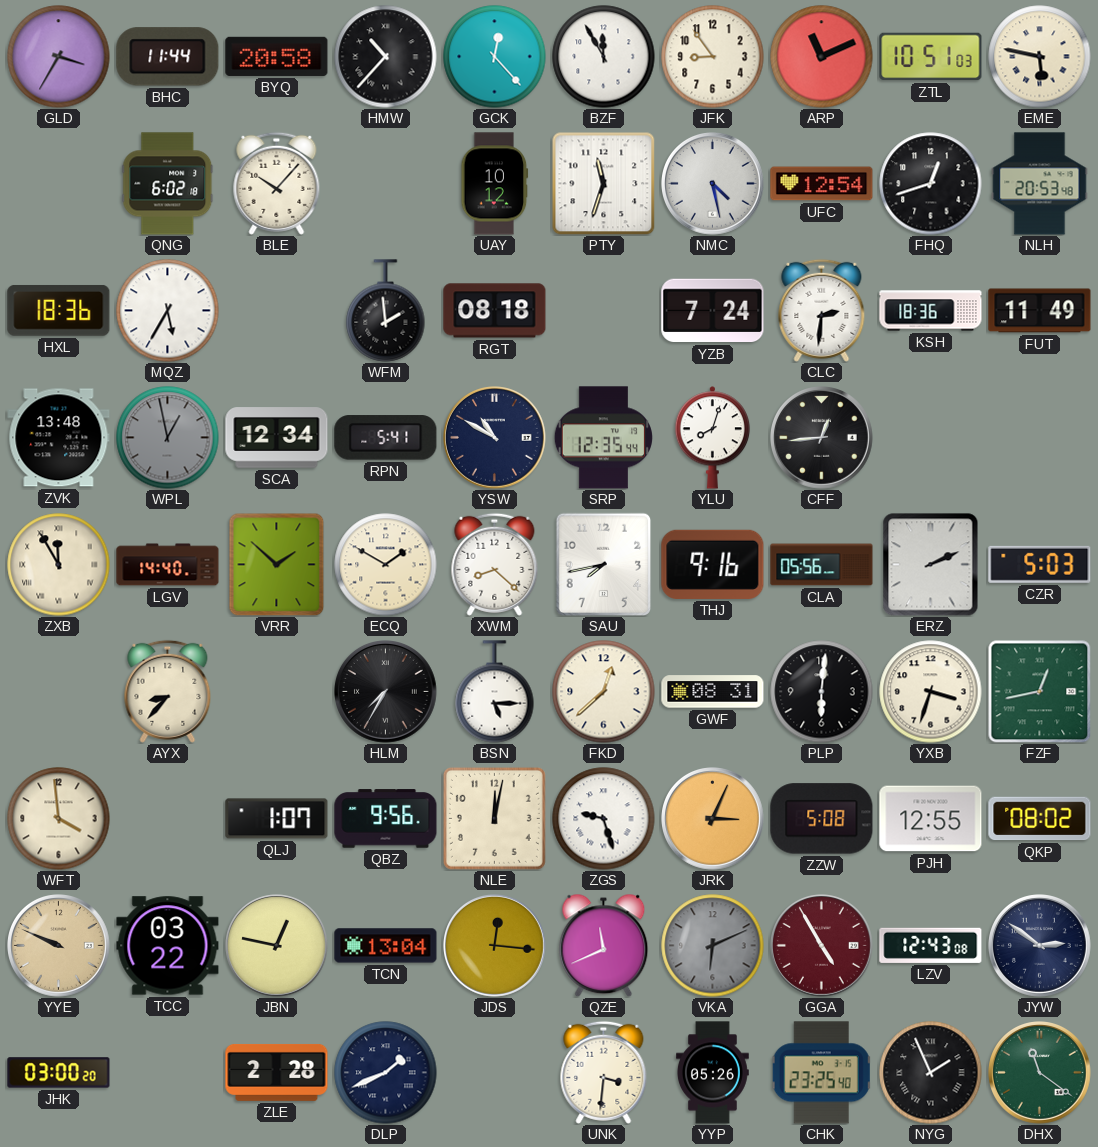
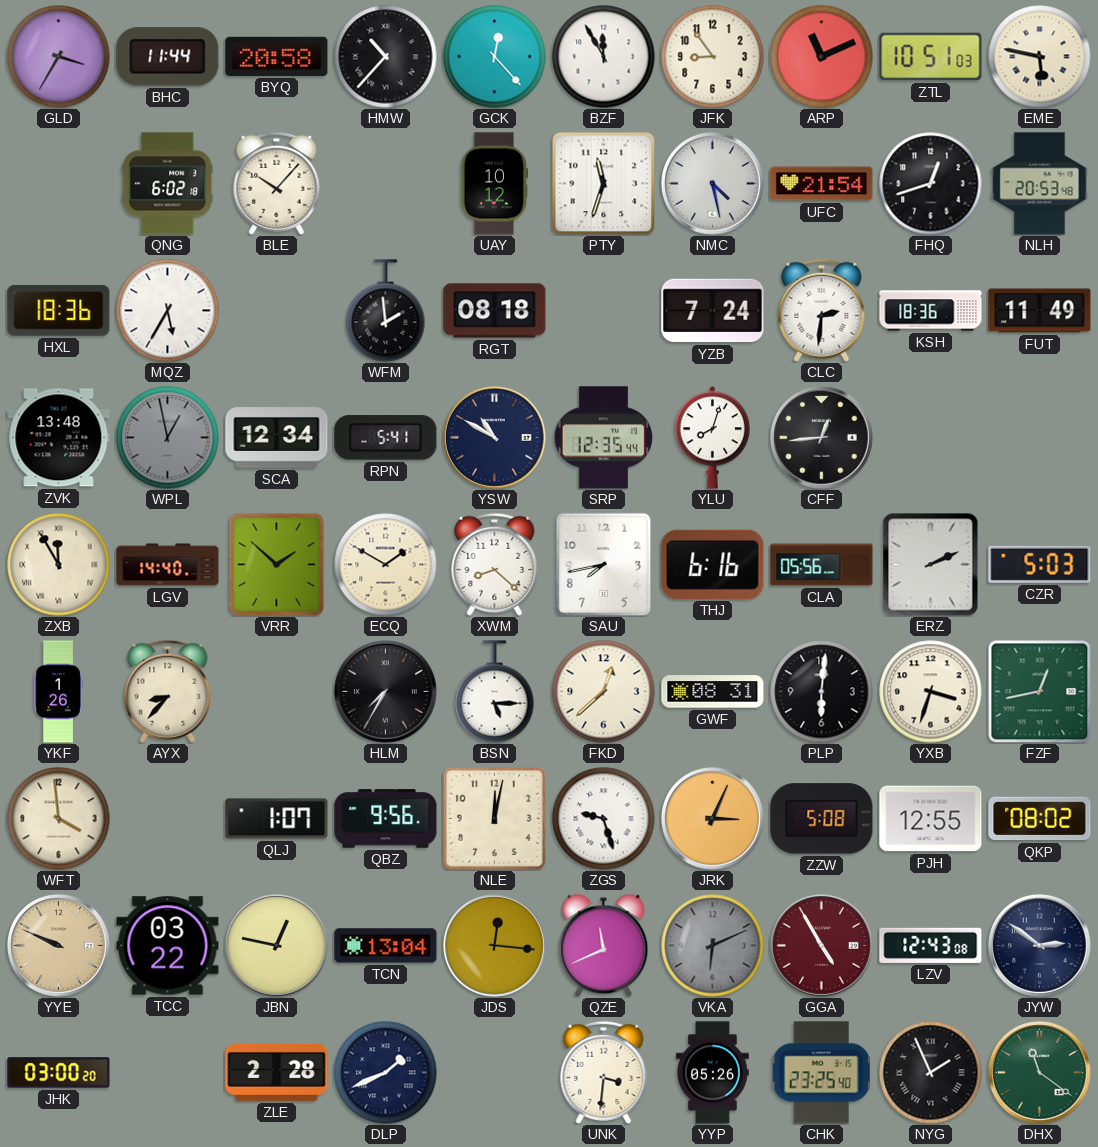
UFC: 12:54 -> 21:54
THJ: 9:16 -> 6:16
YKF: none -> 1:26
